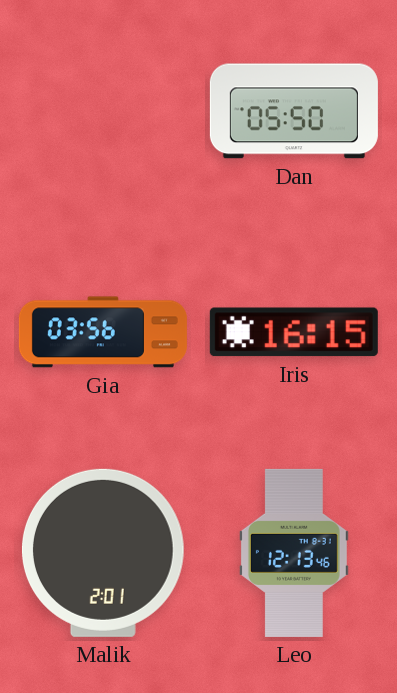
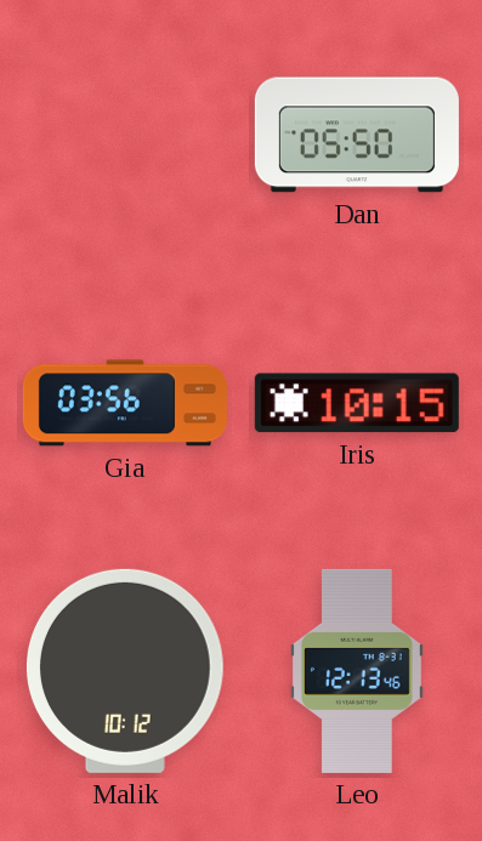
Iris: 16:15 -> 10:15
Malik: 2:01 -> 10:12
